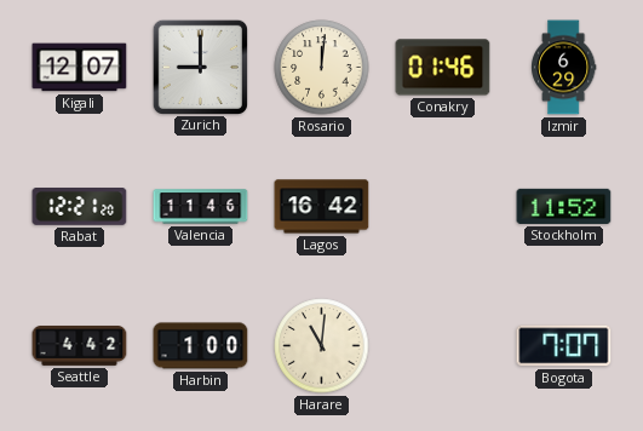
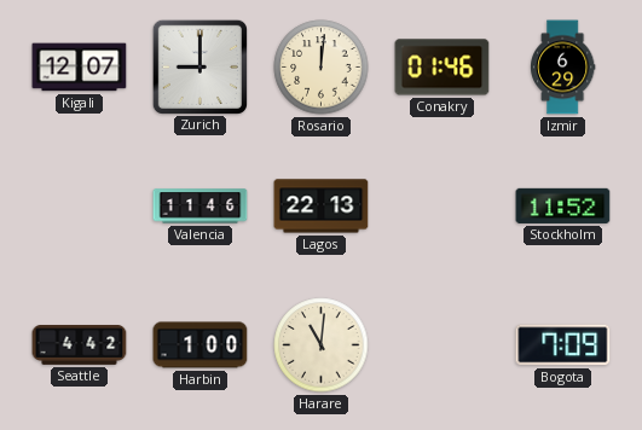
Rabat: 12:21 -> none
Lagos: 16:42 -> 22:13
Bogota: 7:07 -> 7:09
